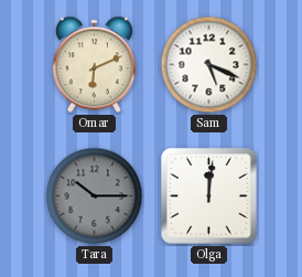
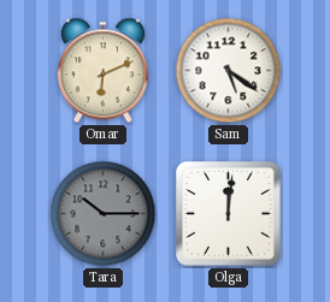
Sam: 5:19 -> 5:21
